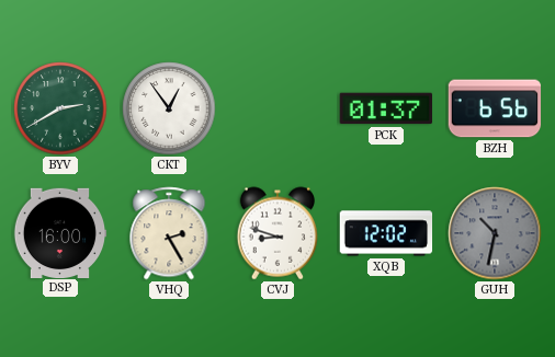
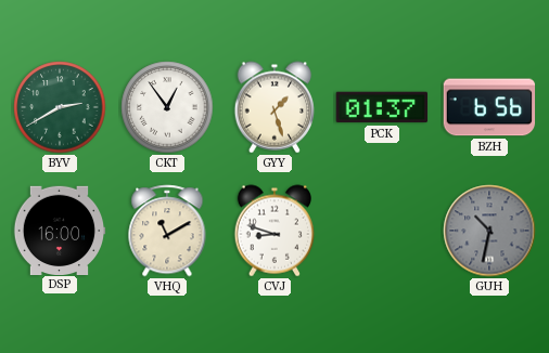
GYY: none -> 1:27
VHQ: 2:25 -> 11:10
XQB: 12:02 -> none
